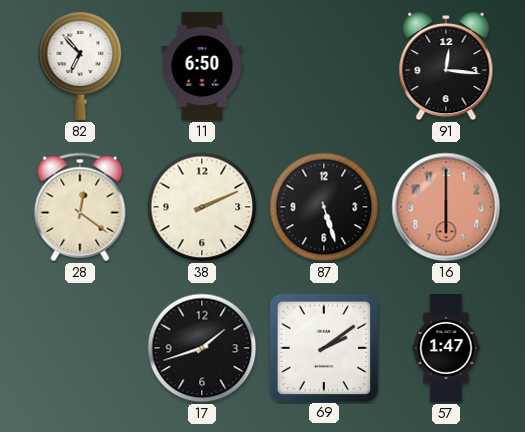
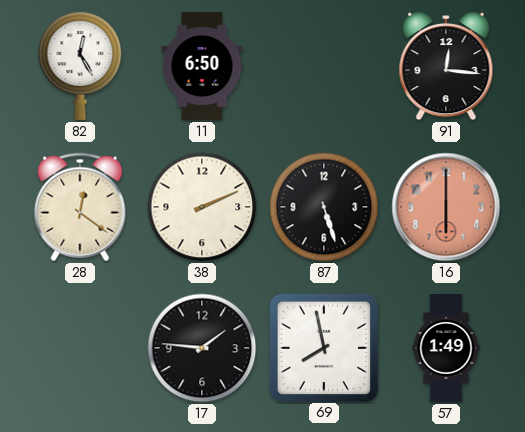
82: 6:53 -> 12:25
17: 1:42 -> 1:46
69: 2:09 -> 7:58
57: 1:47 -> 1:49
